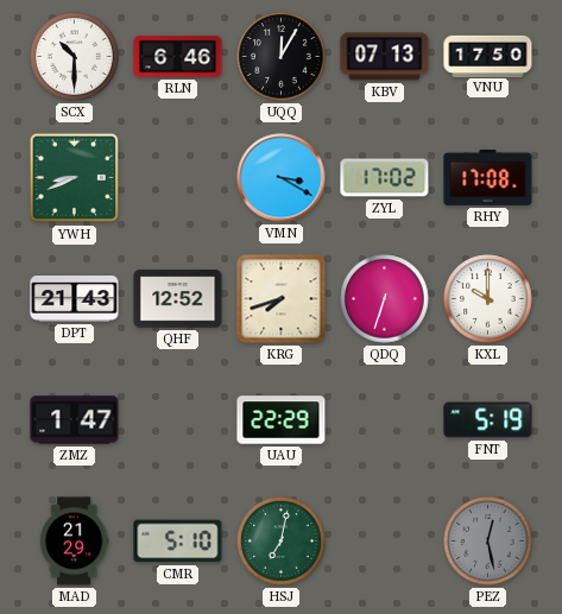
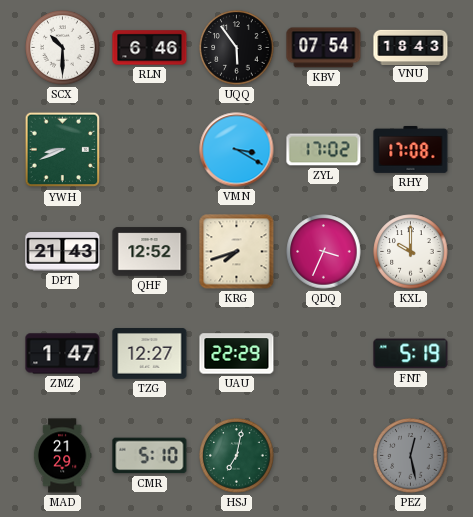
UQQ: 12:05 -> 5:54
KBV: 07:13 -> 07:54
VNU: 17:50 -> 18:43
QDQ: 6:33 -> 3:34
TZG: none -> 12:27
